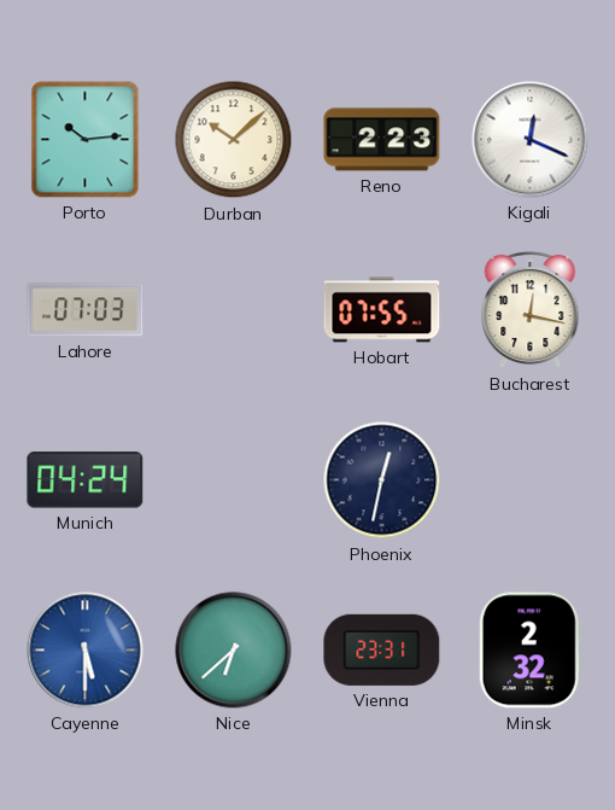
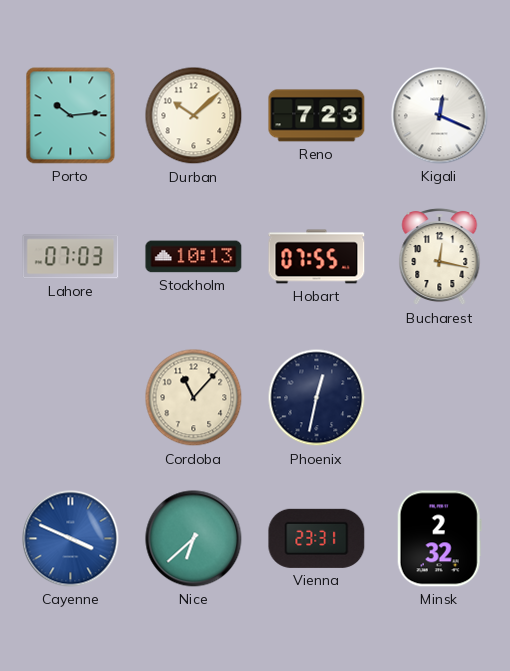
Reno: 2:23 -> 7:23
Stockholm: none -> 10:13
Munich: 04:24 -> none
Cordoba: none -> 11:07
Cayenne: 5:30 -> 3:49
